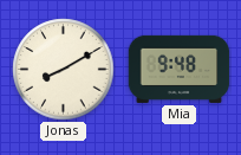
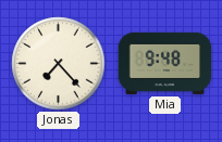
Jonas: 8:10 -> 7:23
